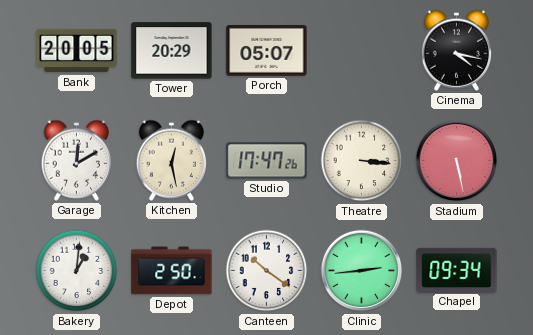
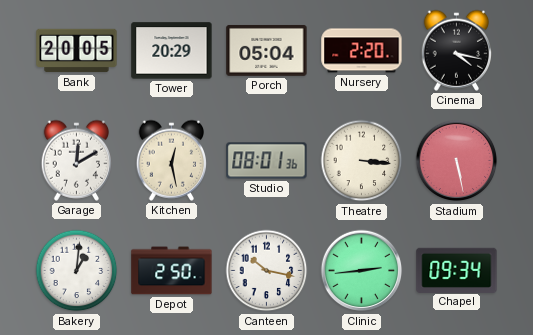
Porch: 05:07 -> 05:04
Nursery: none -> 2:20
Studio: 17:47 -> 08:01
Canteen: 10:21 -> 10:17
